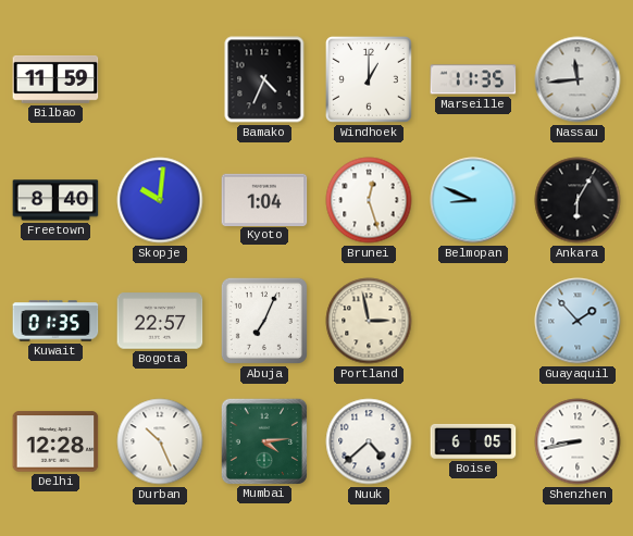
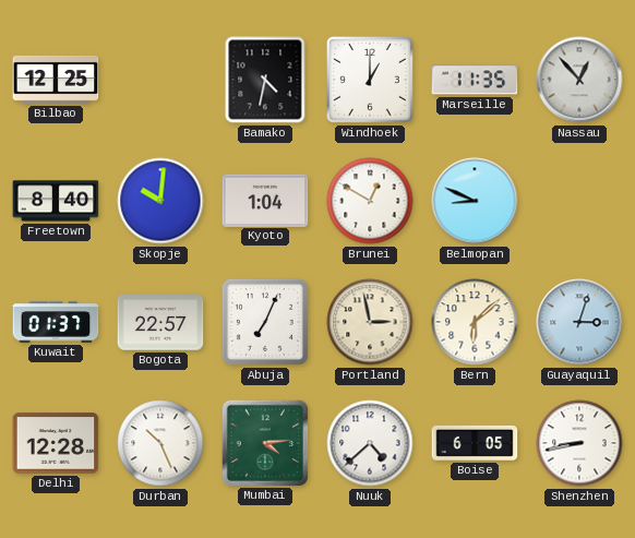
Bilbao: 11:59 -> 12:25
Bamako: 4:34 -> 4:32
Nassau: 11:44 -> 12:53
Brunei: 12:27 -> 12:50
Ankara: 6:05 -> none
Kuwait: 01:35 -> 01:37
Bern: none -> 6:08
Guayaquil: 1:53 -> 3:03
